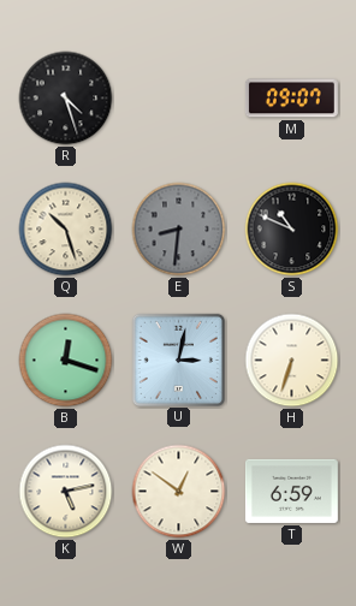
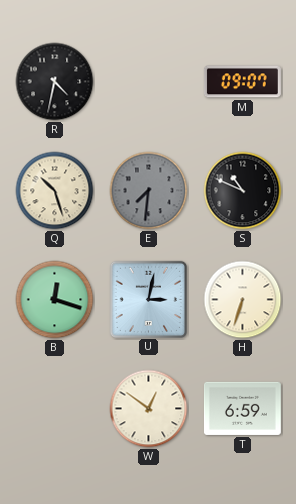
R: 4:27 -> 4:32
E: 8:31 -> 7:31
K: 5:13 -> none
